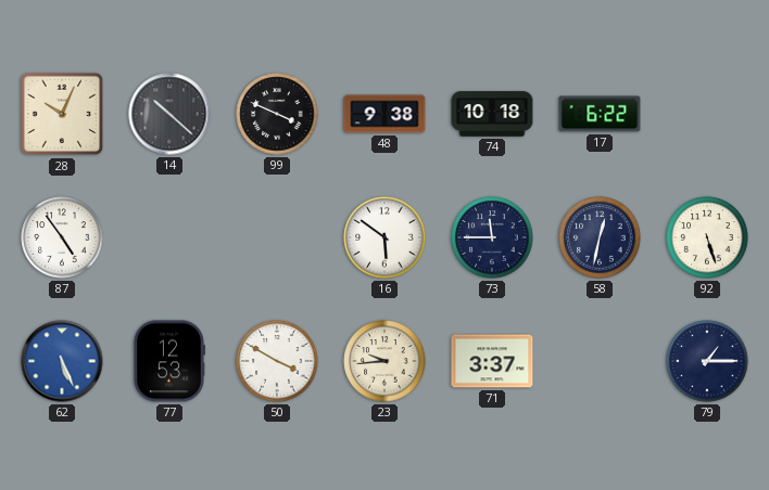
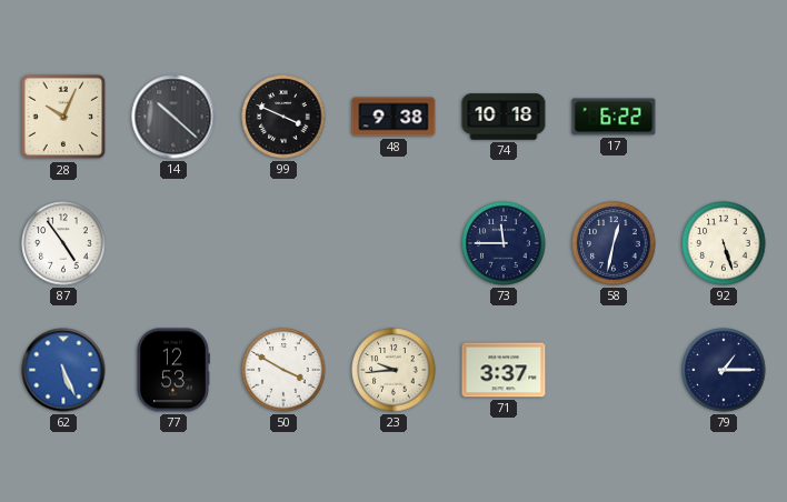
16: 5:51 -> none
